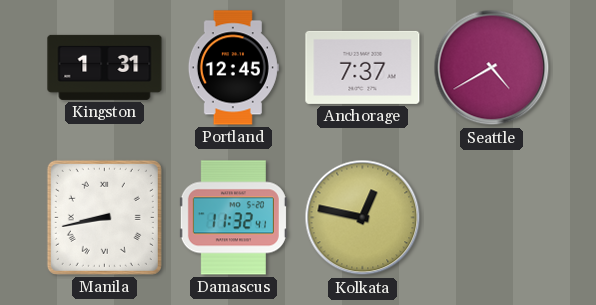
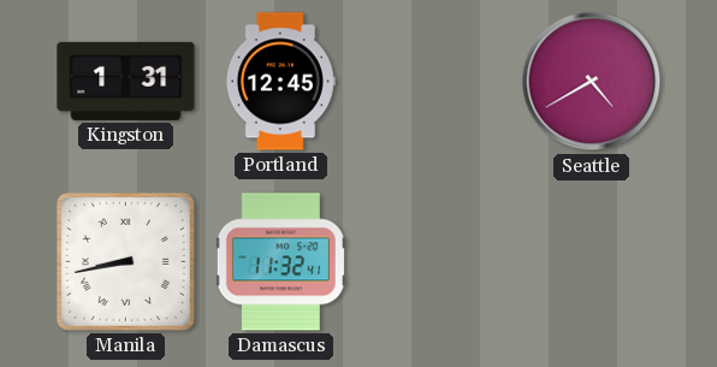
Anchorage: 7:37 -> none
Kolkata: 12:47 -> none
